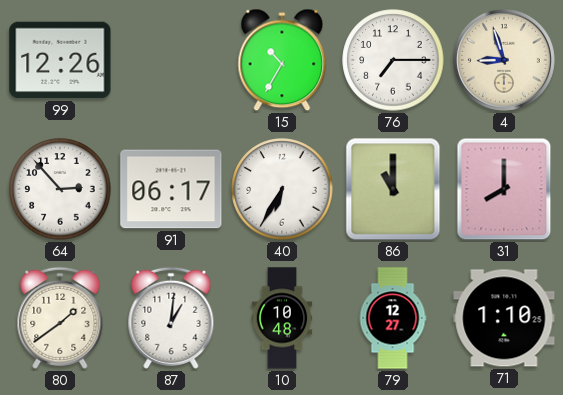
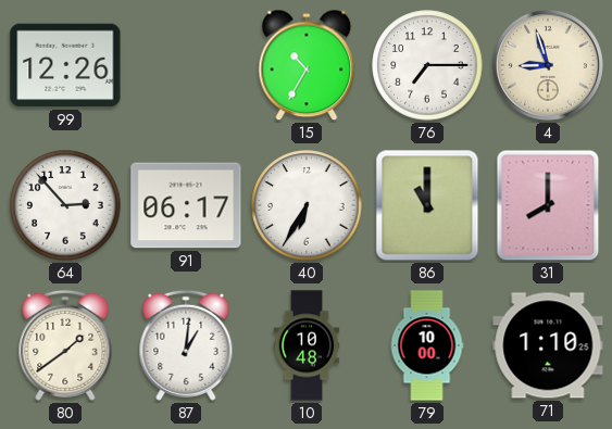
79: 12:27 -> 10:00
